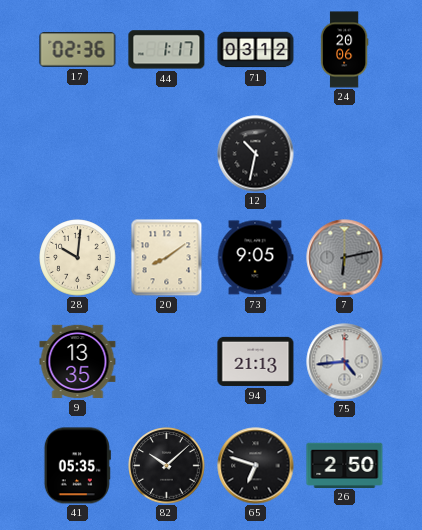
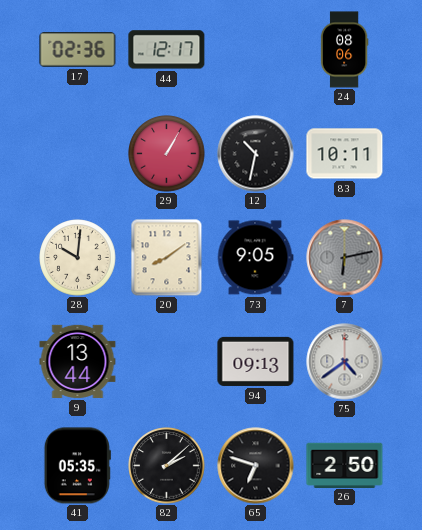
44: 1:17 -> 12:17
71: 03:12 -> none
24: 20:06 -> 08:06
29: none -> 1:05
83: none -> 10:11
9: 13:35 -> 13:44
94: 21:13 -> 09:13
75: 4:44 -> 4:39
82: 10:08 -> 2:08
